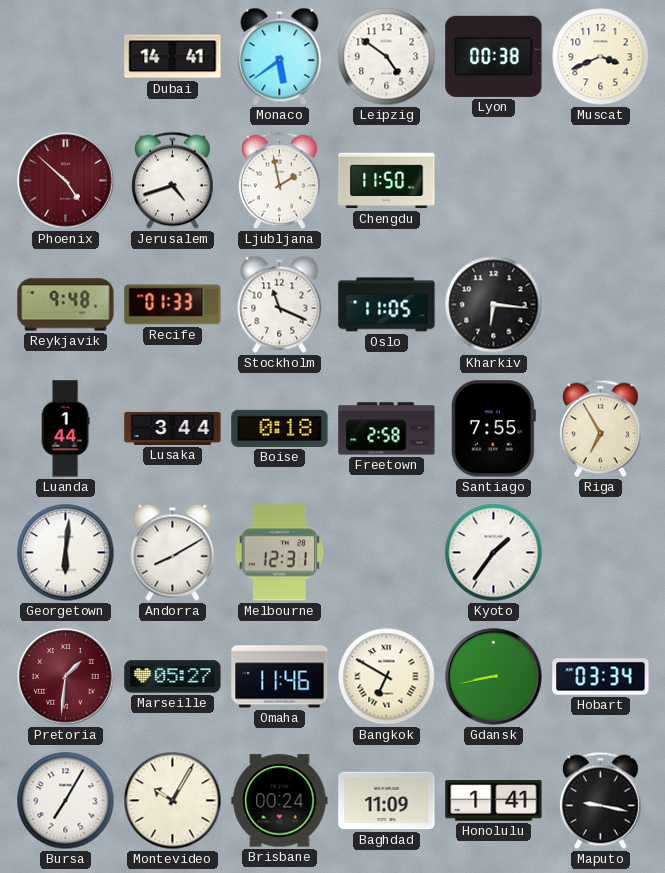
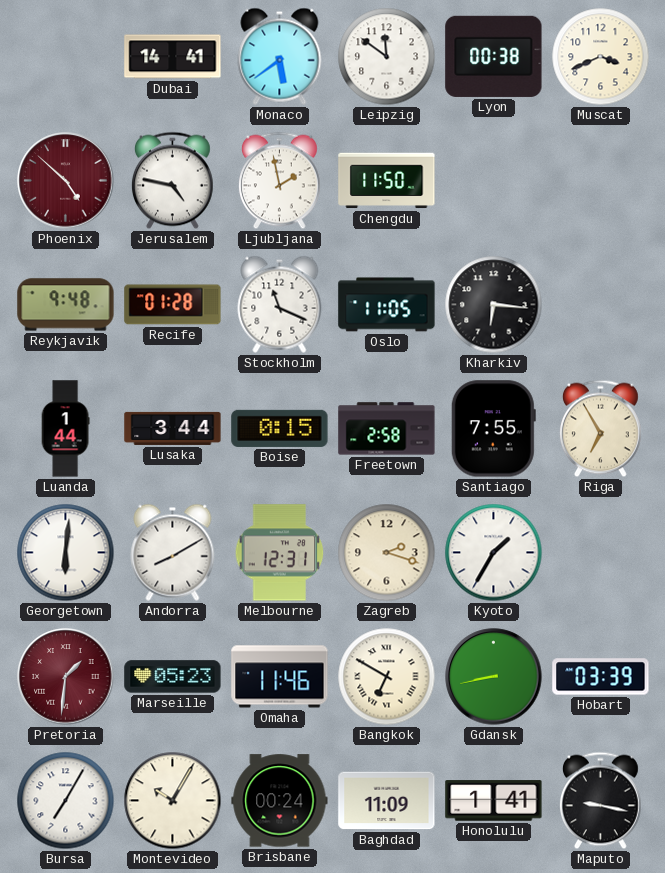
Leipzig: 4:51 -> 11:51
Jerusalem: 4:42 -> 4:47
Recife: 01:33 -> 01:28
Boise: 0:18 -> 0:15
Zagreb: none -> 2:18
Kyoto: 1:36 -> 1:35
Marseille: 05:27 -> 05:23
Hobart: 03:34 -> 03:39
